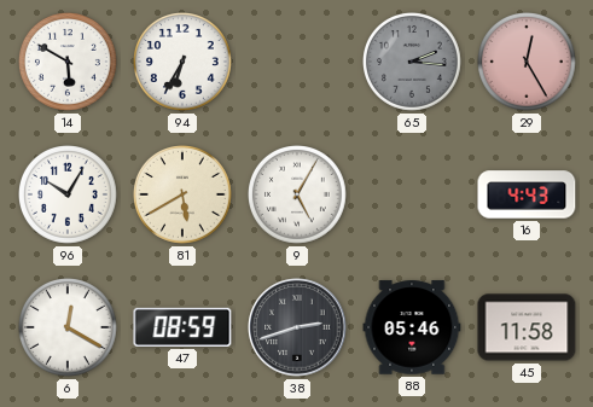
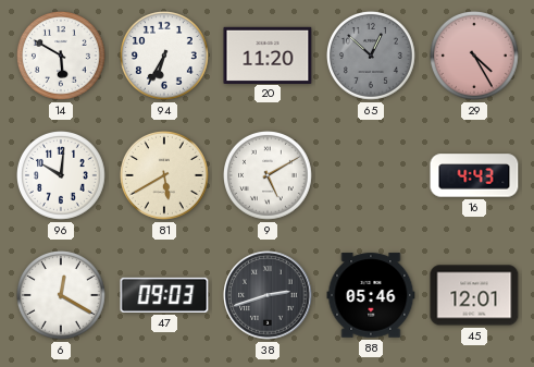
20: none -> 11:20
65: 2:16 -> 12:52
29: 12:25 -> 4:25
96: 10:05 -> 10:01
9: 5:05 -> 5:10
47: 08:59 -> 09:03
45: 11:58 -> 12:01
